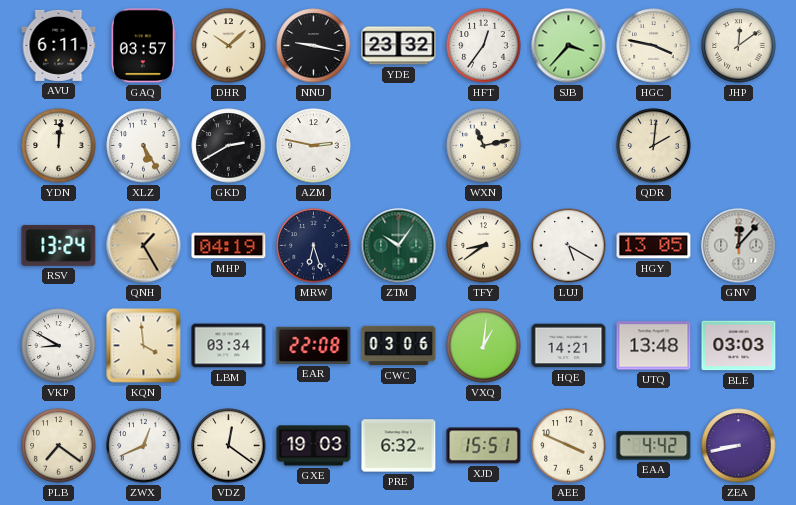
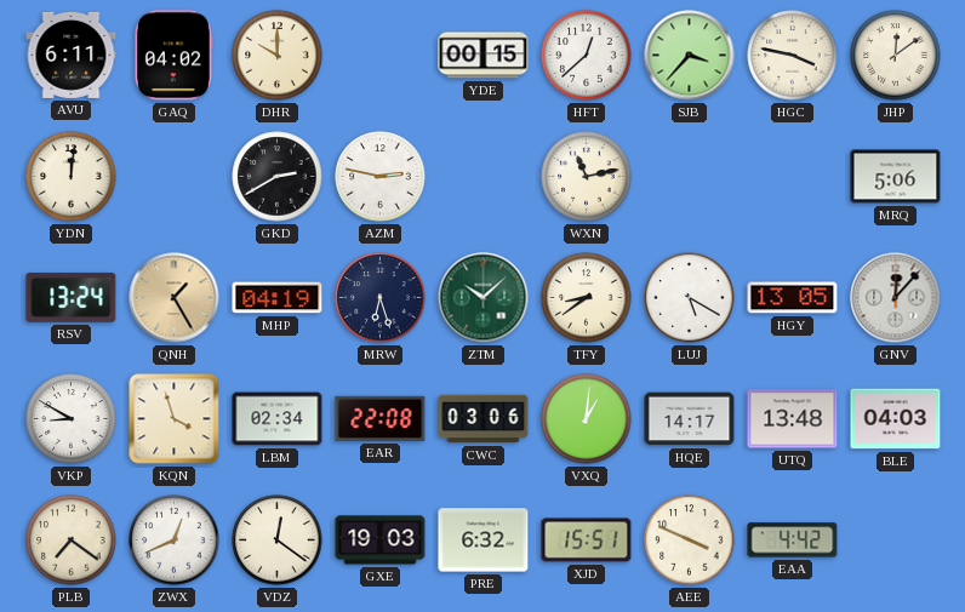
GAQ: 03:57 -> 04:02
DHR: 10:08 -> 10:00
NNU: 9:17 -> none
YDE: 23:32 -> 00:15
HFT: 12:36 -> 12:38
XLZ: 5:25 -> none
QDR: 2:01 -> none
MRQ: none -> 5:06
ZTM: 10:06 -> 10:08
KQN: 3:59 -> 3:57
LBM: 03:34 -> 02:34
HQE: 14:21 -> 14:17
BLE: 03:03 -> 04:03
ZEA: 8:43 -> none
